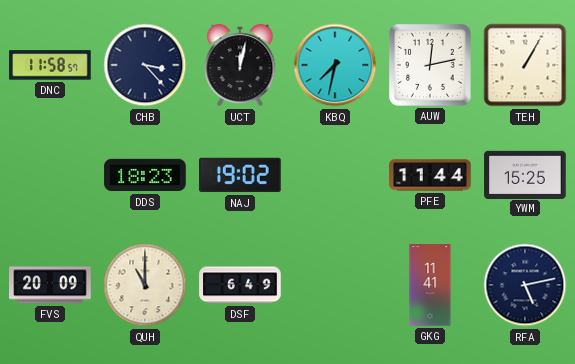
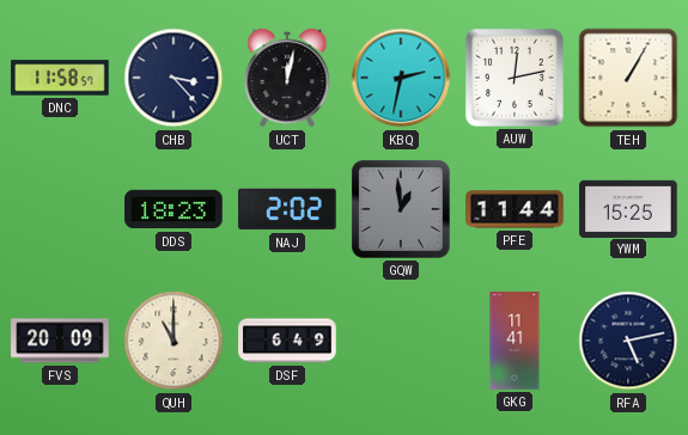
KBQ: 7:32 -> 2:32
NAJ: 19:02 -> 2:02
GQW: none -> 12:59
